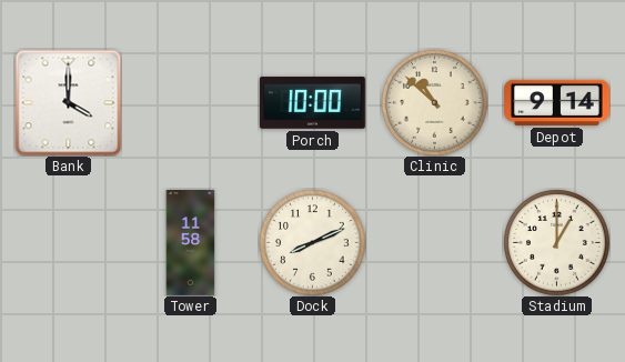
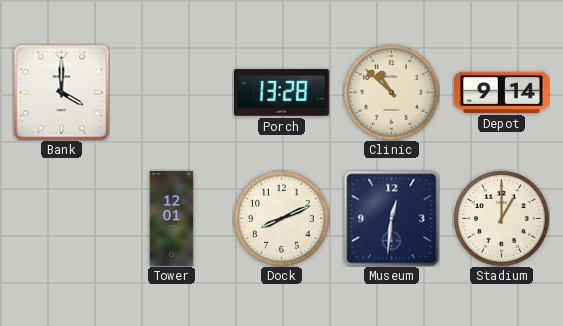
Porch: 10:00 -> 13:28
Tower: 11:58 -> 12:01
Museum: none -> 12:31
